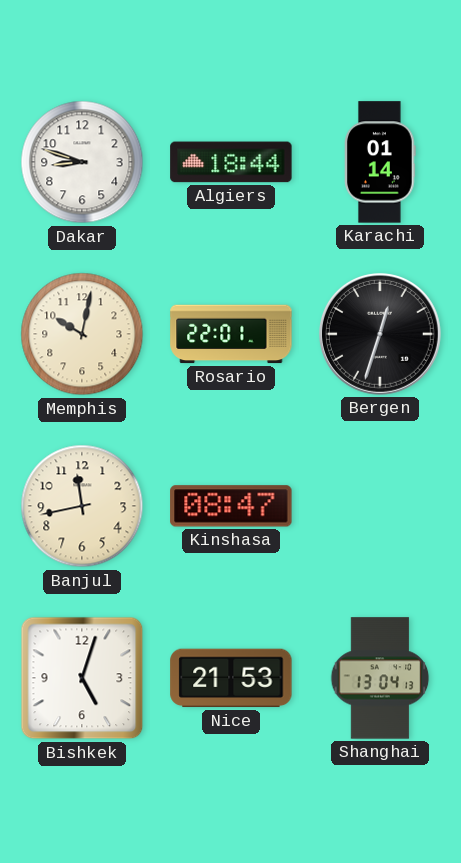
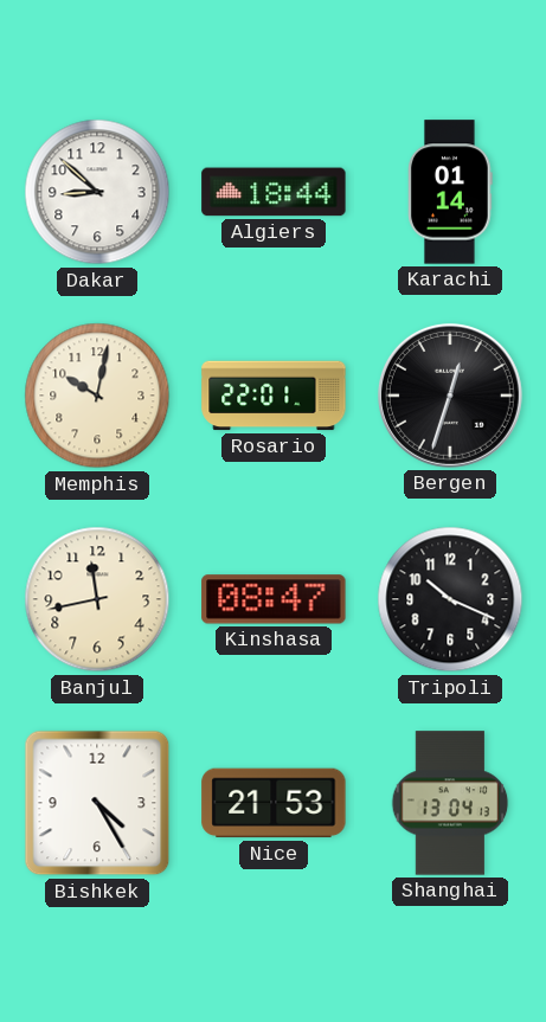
Dakar: 8:48 -> 8:52
Tripoli: none -> 10:19
Bishkek: 5:03 -> 4:25
